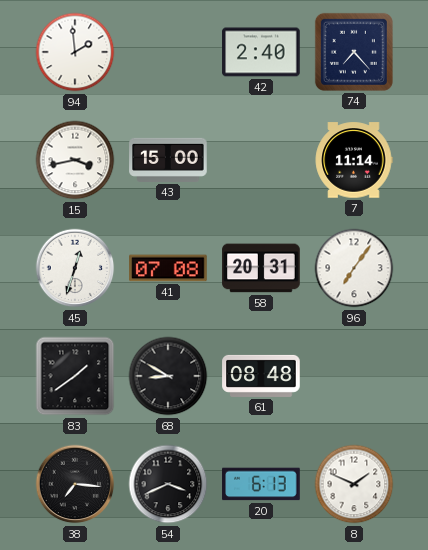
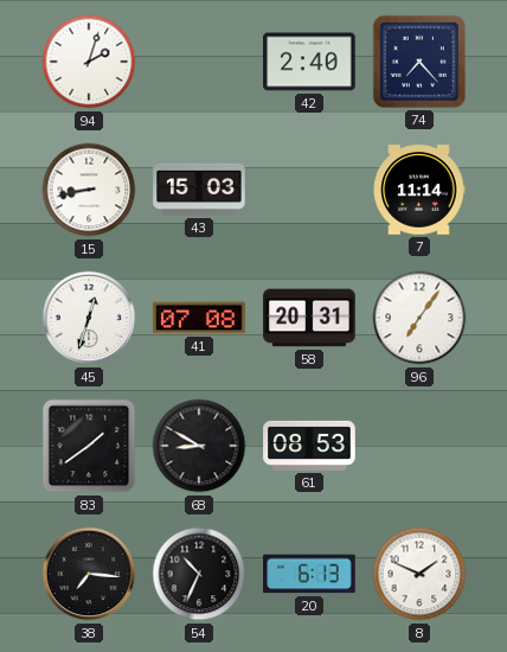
94: 1:59 -> 2:03
15: 3:43 -> 8:43
43: 15:00 -> 15:03
61: 08:48 -> 08:53
54: 3:41 -> 10:34
